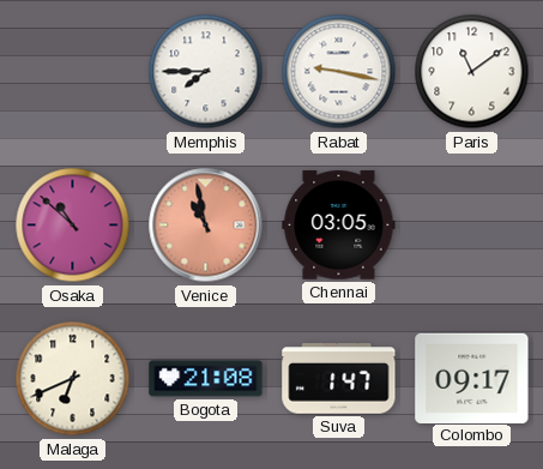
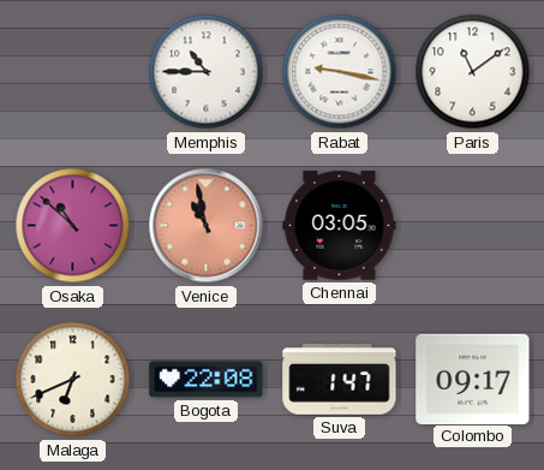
Memphis: 7:45 -> 10:45
Bogota: 21:08 -> 22:08
